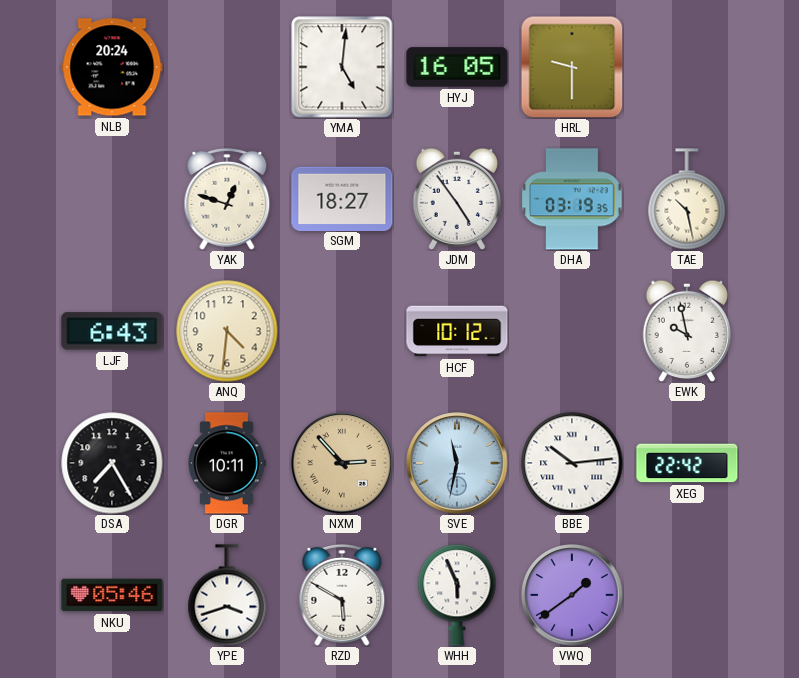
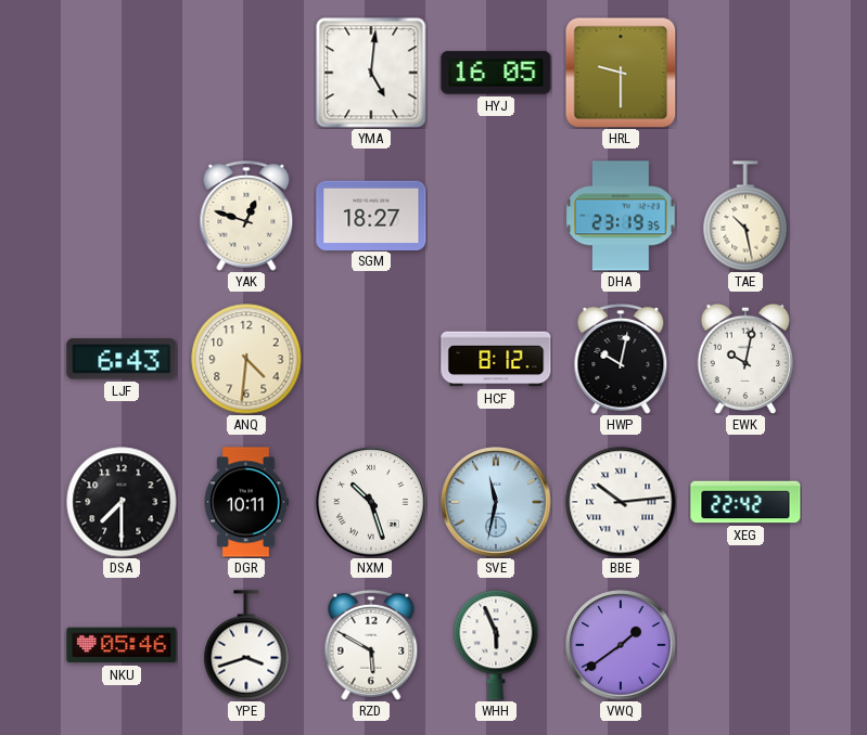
NLB: 20:24 -> none
JDM: 4:54 -> none
DHA: 03:19 -> 23:19
HCF: 10:12 -> 8:12
HWP: none -> 10:02
EWK: 9:58 -> 10:02
DSA: 7:25 -> 7:30
NXM: 2:53 -> 10:27
NXM dial: champagne -> white
